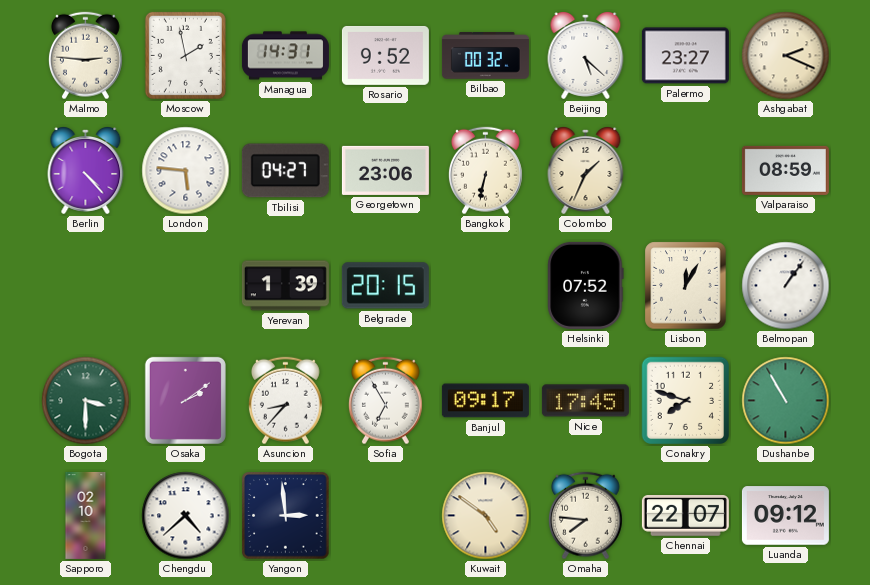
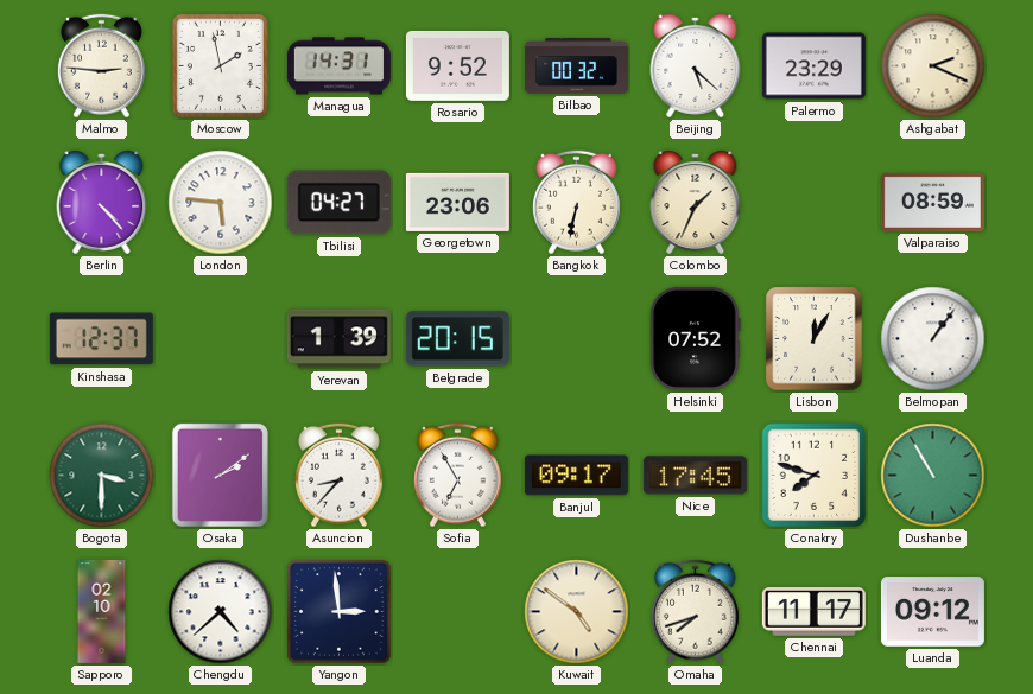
Palermo: 23:27 -> 23:29
Kinshasa: none -> 12:37
Omaha: 7:46 -> 7:42
Chennai: 22:07 -> 11:17
